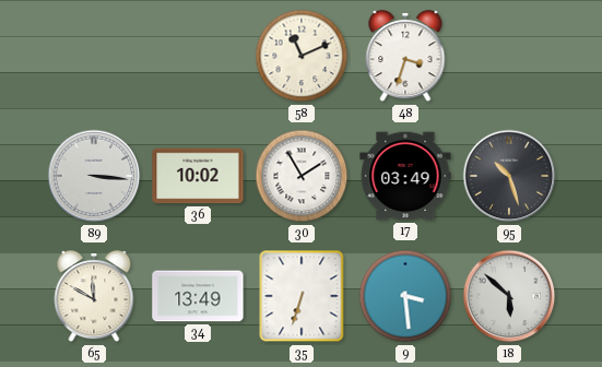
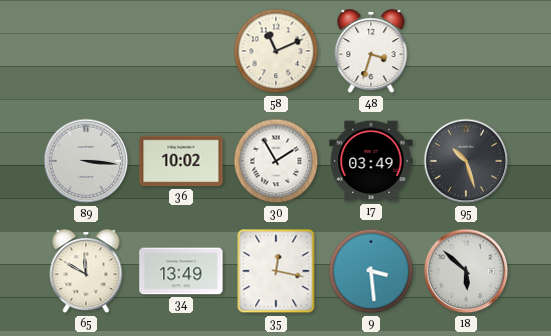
35: 6:33 -> 12:17
